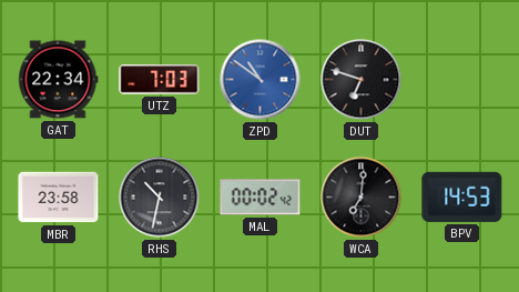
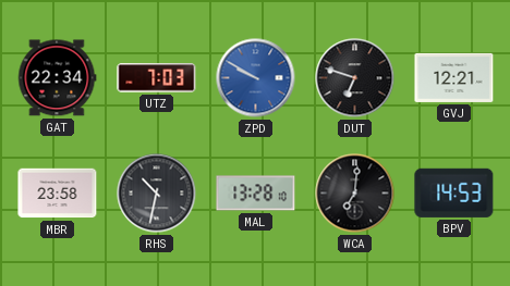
ZPD: 10:51 -> 9:50
GVJ: none -> 12:21
MAL: 00:02 -> 13:28
